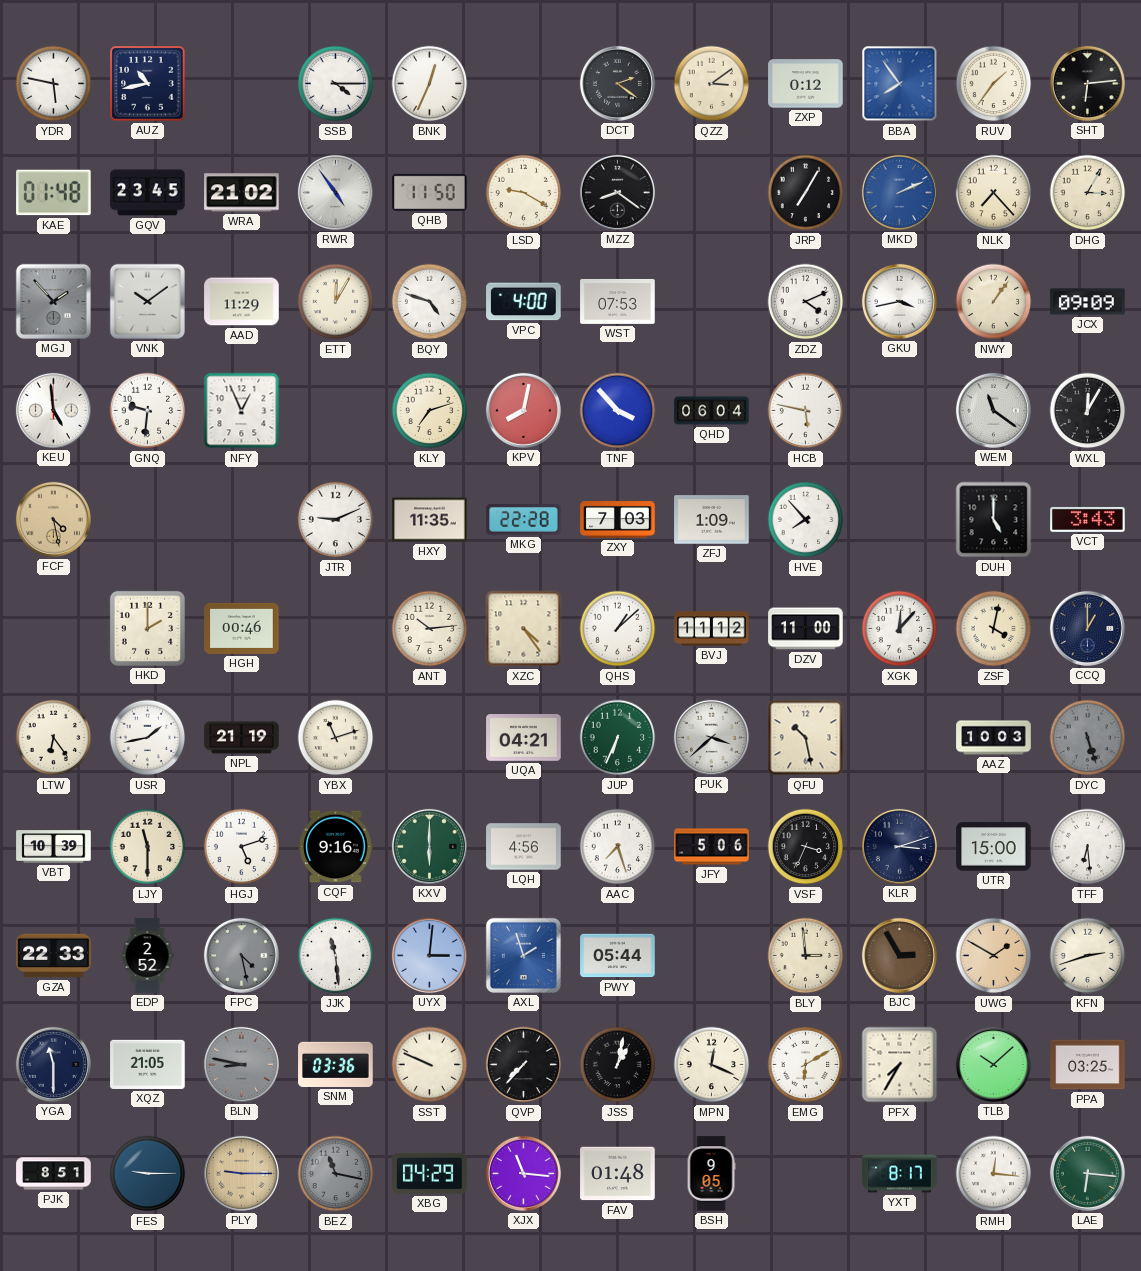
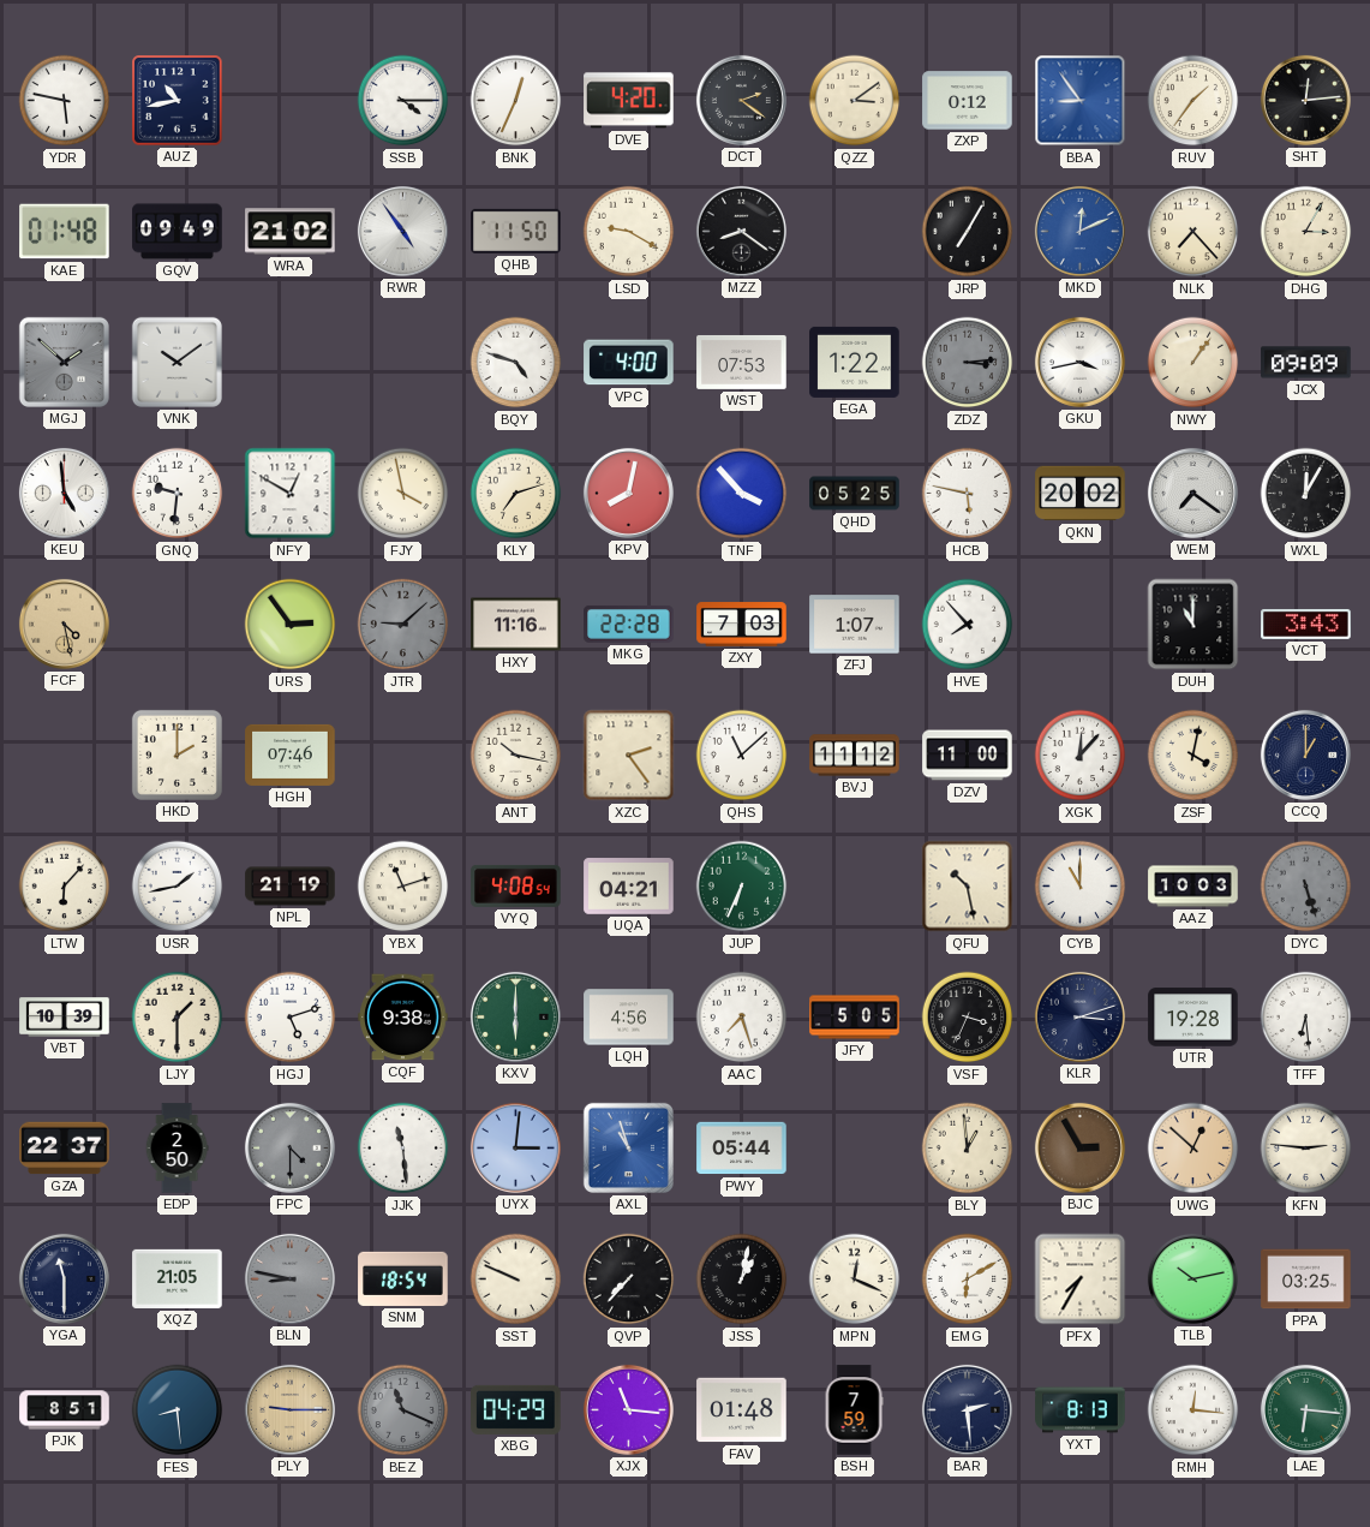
DVE: none -> 4:20
BBA: 7:54 -> 8:54
SHT: 6:14 -> 12:14
GQV: 23:45 -> 09:49
MKD: 2:11 -> 12:11
MGJ: 1:53 -> 1:52
AAD: 11:29 -> none
ETT: 12:05 -> none
EGA: none -> 1:22
ZDZ: 4:11 -> 3:14
ZDZ dial: white -> grey
NFY: 12:56 -> 12:50
FJY: none -> 3:58
QHD: 06:04 -> 05:25
QKN: none -> 20:02
WEM: 11:21 -> 7:21
URS: none -> 2:54
JTR: 9:11 -> 9:08
JTR dial: white -> grey
HXY: 11:35 -> 11:16
ZFJ: 1:09 -> 1:07
DUH: 5:00 -> 11:00
HGH: 00:46 -> 07:46
ANT: 10:14 -> 10:17
XZC: 4:24 -> 2:24
QHS: 1:08 -> 11:08
LTW: 6:24 -> 6:07
VYQ: none -> 4:08
PUK: 3:38 -> none
CYB: none -> 11:00
LJY: 11:30 -> 1:30
CQF: 9:16 -> 9:38
JFY: 5:06 -> 5:05
UTR: 15:00 -> 19:28
GZA: 22:33 -> 22:37
EDP: 2:52 -> 2:50
FPC: 4:28 -> 4:30
AXL: 1:57 -> 10:57
BLY: 2:59 -> 12:59
UWG: 1:50 -> 12:52
KFN: 2:42 -> 2:46
SNM: 03:36 -> 18:54
TLB: 10:08 -> 10:13
FES: 9:15 -> 8:29
BEZ: 11:17 -> 11:19
BSH: 9:05 -> 7:59
BAR: none -> 2:29
YXT: 8:17 -> 8:13
